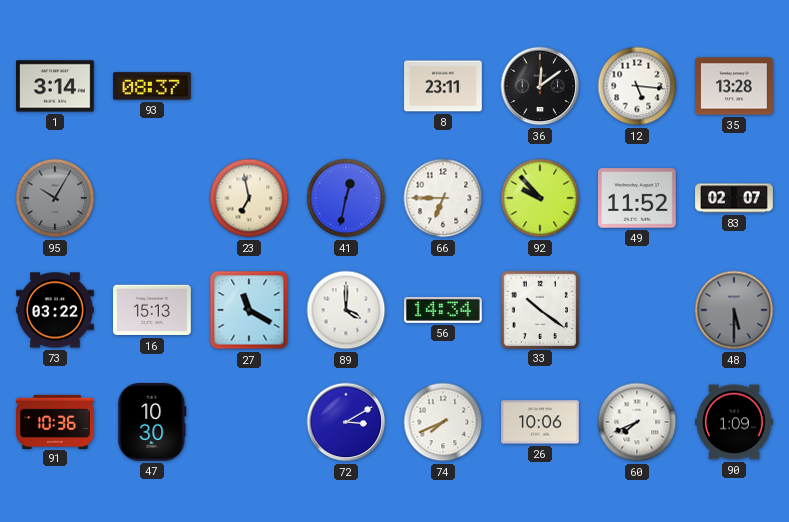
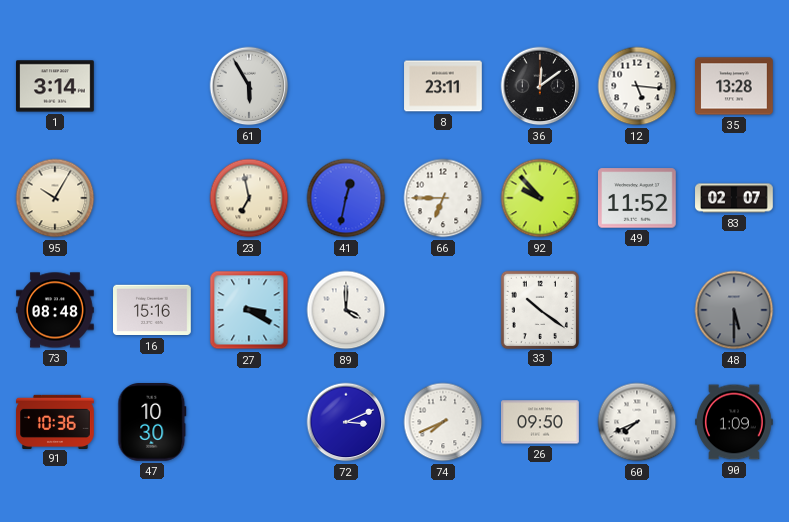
93: 08:37 -> none
61: none -> 5:55
95 dial: grey -> cream
73: 03:22 -> 08:48
16: 15:13 -> 15:16
27: 11:20 -> 3:20
56: 14:34 -> none
72: 3:10 -> 3:11
26: 10:06 -> 09:50
